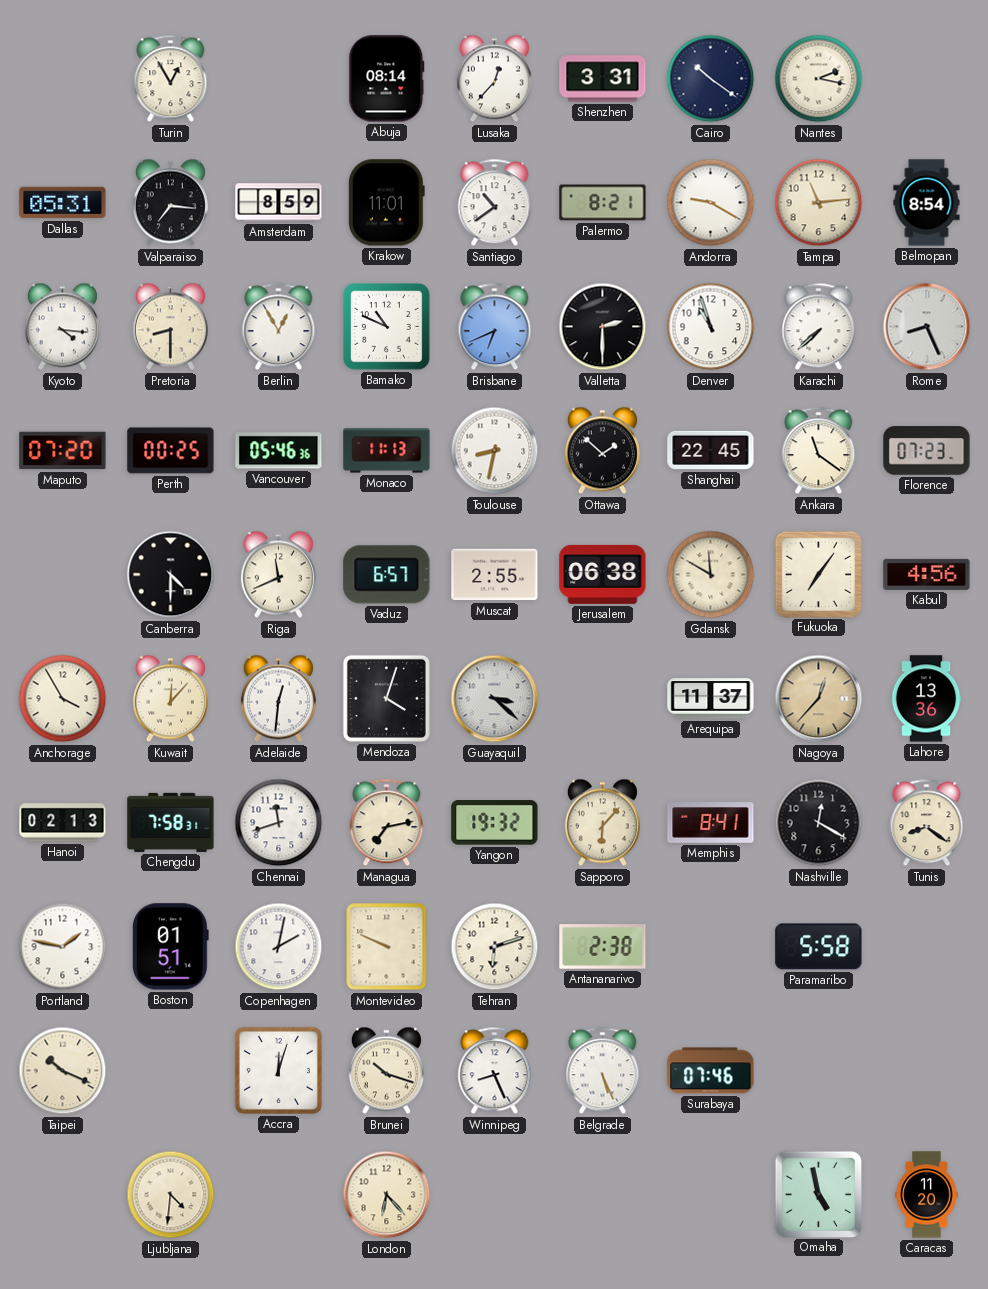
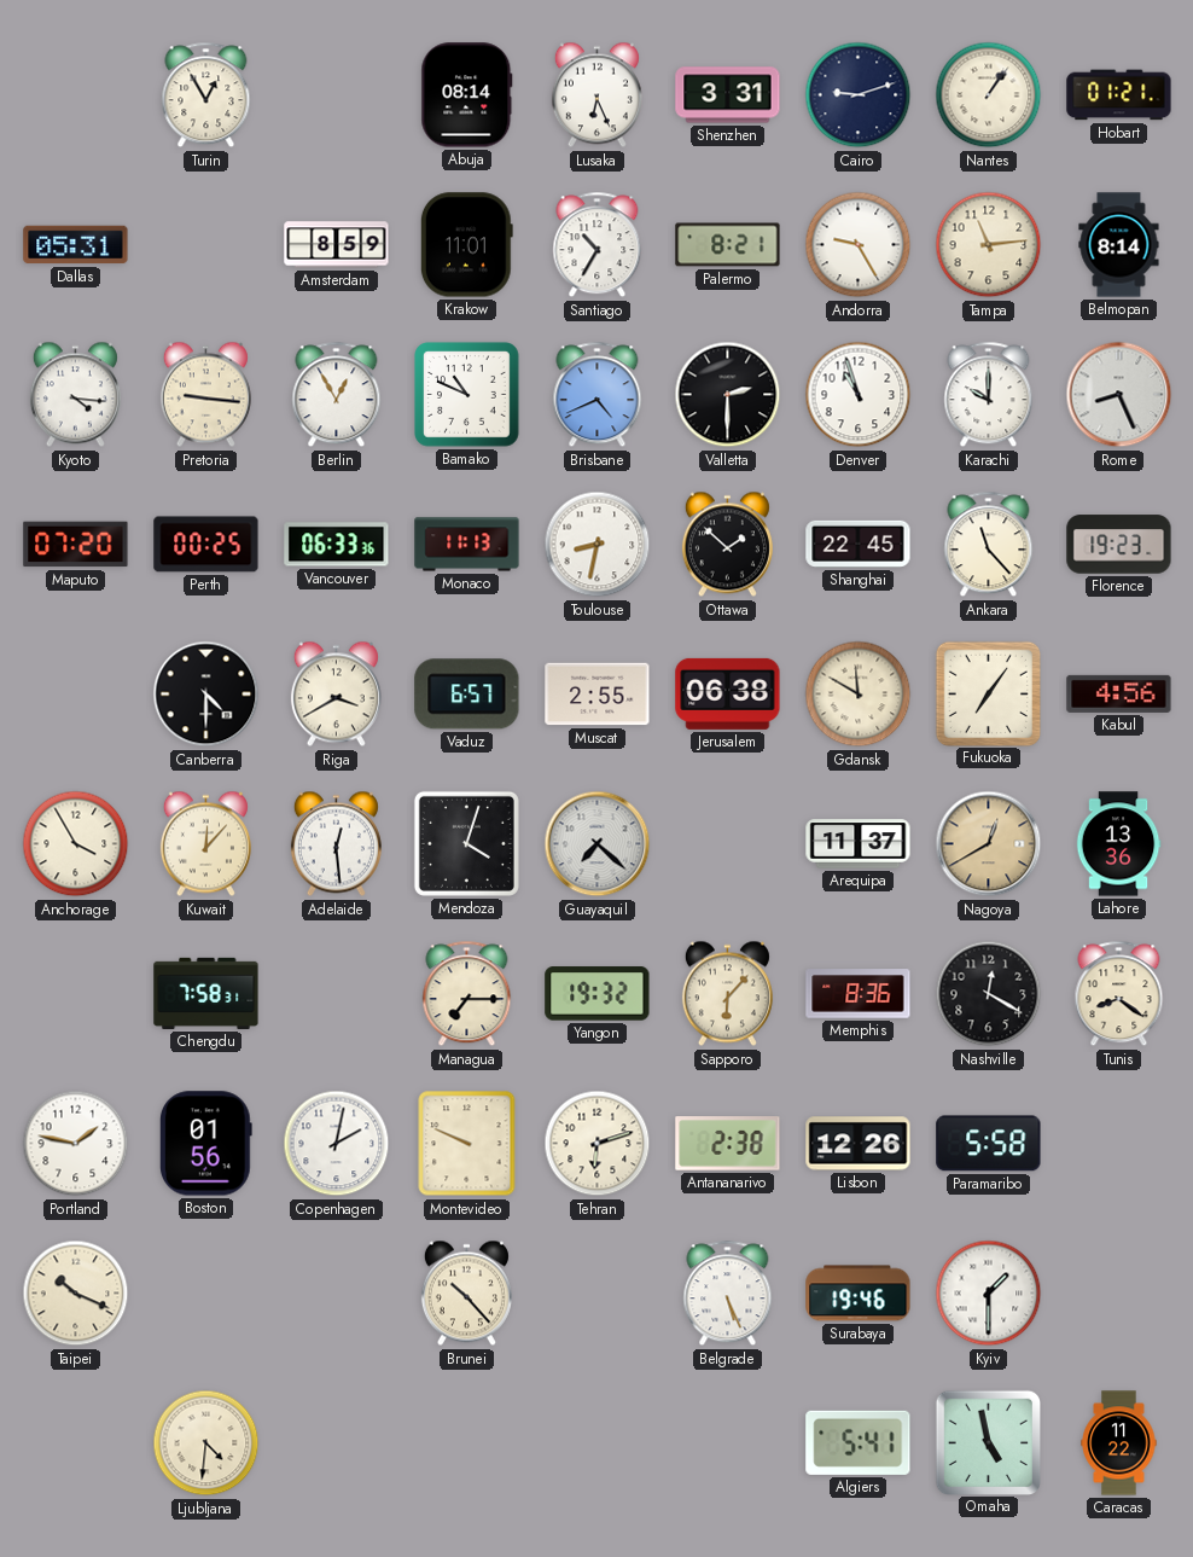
Lusaka: 12:37 -> 6:26
Cairo: 10:21 -> 9:12
Nantes: 2:17 -> 1:06
Hobart: none -> 01:21
Valparaiso: 7:16 -> none
Santiago: 10:39 -> 10:35
Andorra: 9:20 -> 9:25
Belmopan: 8:54 -> 8:14
Pretoria: 8:30 -> 9:16
Brisbane: 6:41 -> 4:41
Karachi: 7:38 -> 10:00
Vancouver: 05:46 -> 06:33
Ankara: 11:21 -> 11:23
Florence: 07:23 -> 19:23
Riga: 11:41 -> 3:40
Adelaide: 12:31 -> 12:29
Guayaquil: 3:22 -> 7:22
Nagoya: 12:37 -> 12:40
Hanoi: 02:13 -> none
Chennai: 11:42 -> none
Managua: 7:13 -> 7:15
Memphis: 8:41 -> 8:36
Boston: 01:51 -> 01:56
Lisbon: none -> 12:26
Accra: 12:03 -> none
Brunei: 10:18 -> 10:23
Winnipeg: 8:26 -> none
Surabaya: 07:46 -> 19:46
Kyiv: none -> 1:30
London: 6:23 -> none
Algiers: none -> 5:41
Caracas: 11:20 -> 11:22
